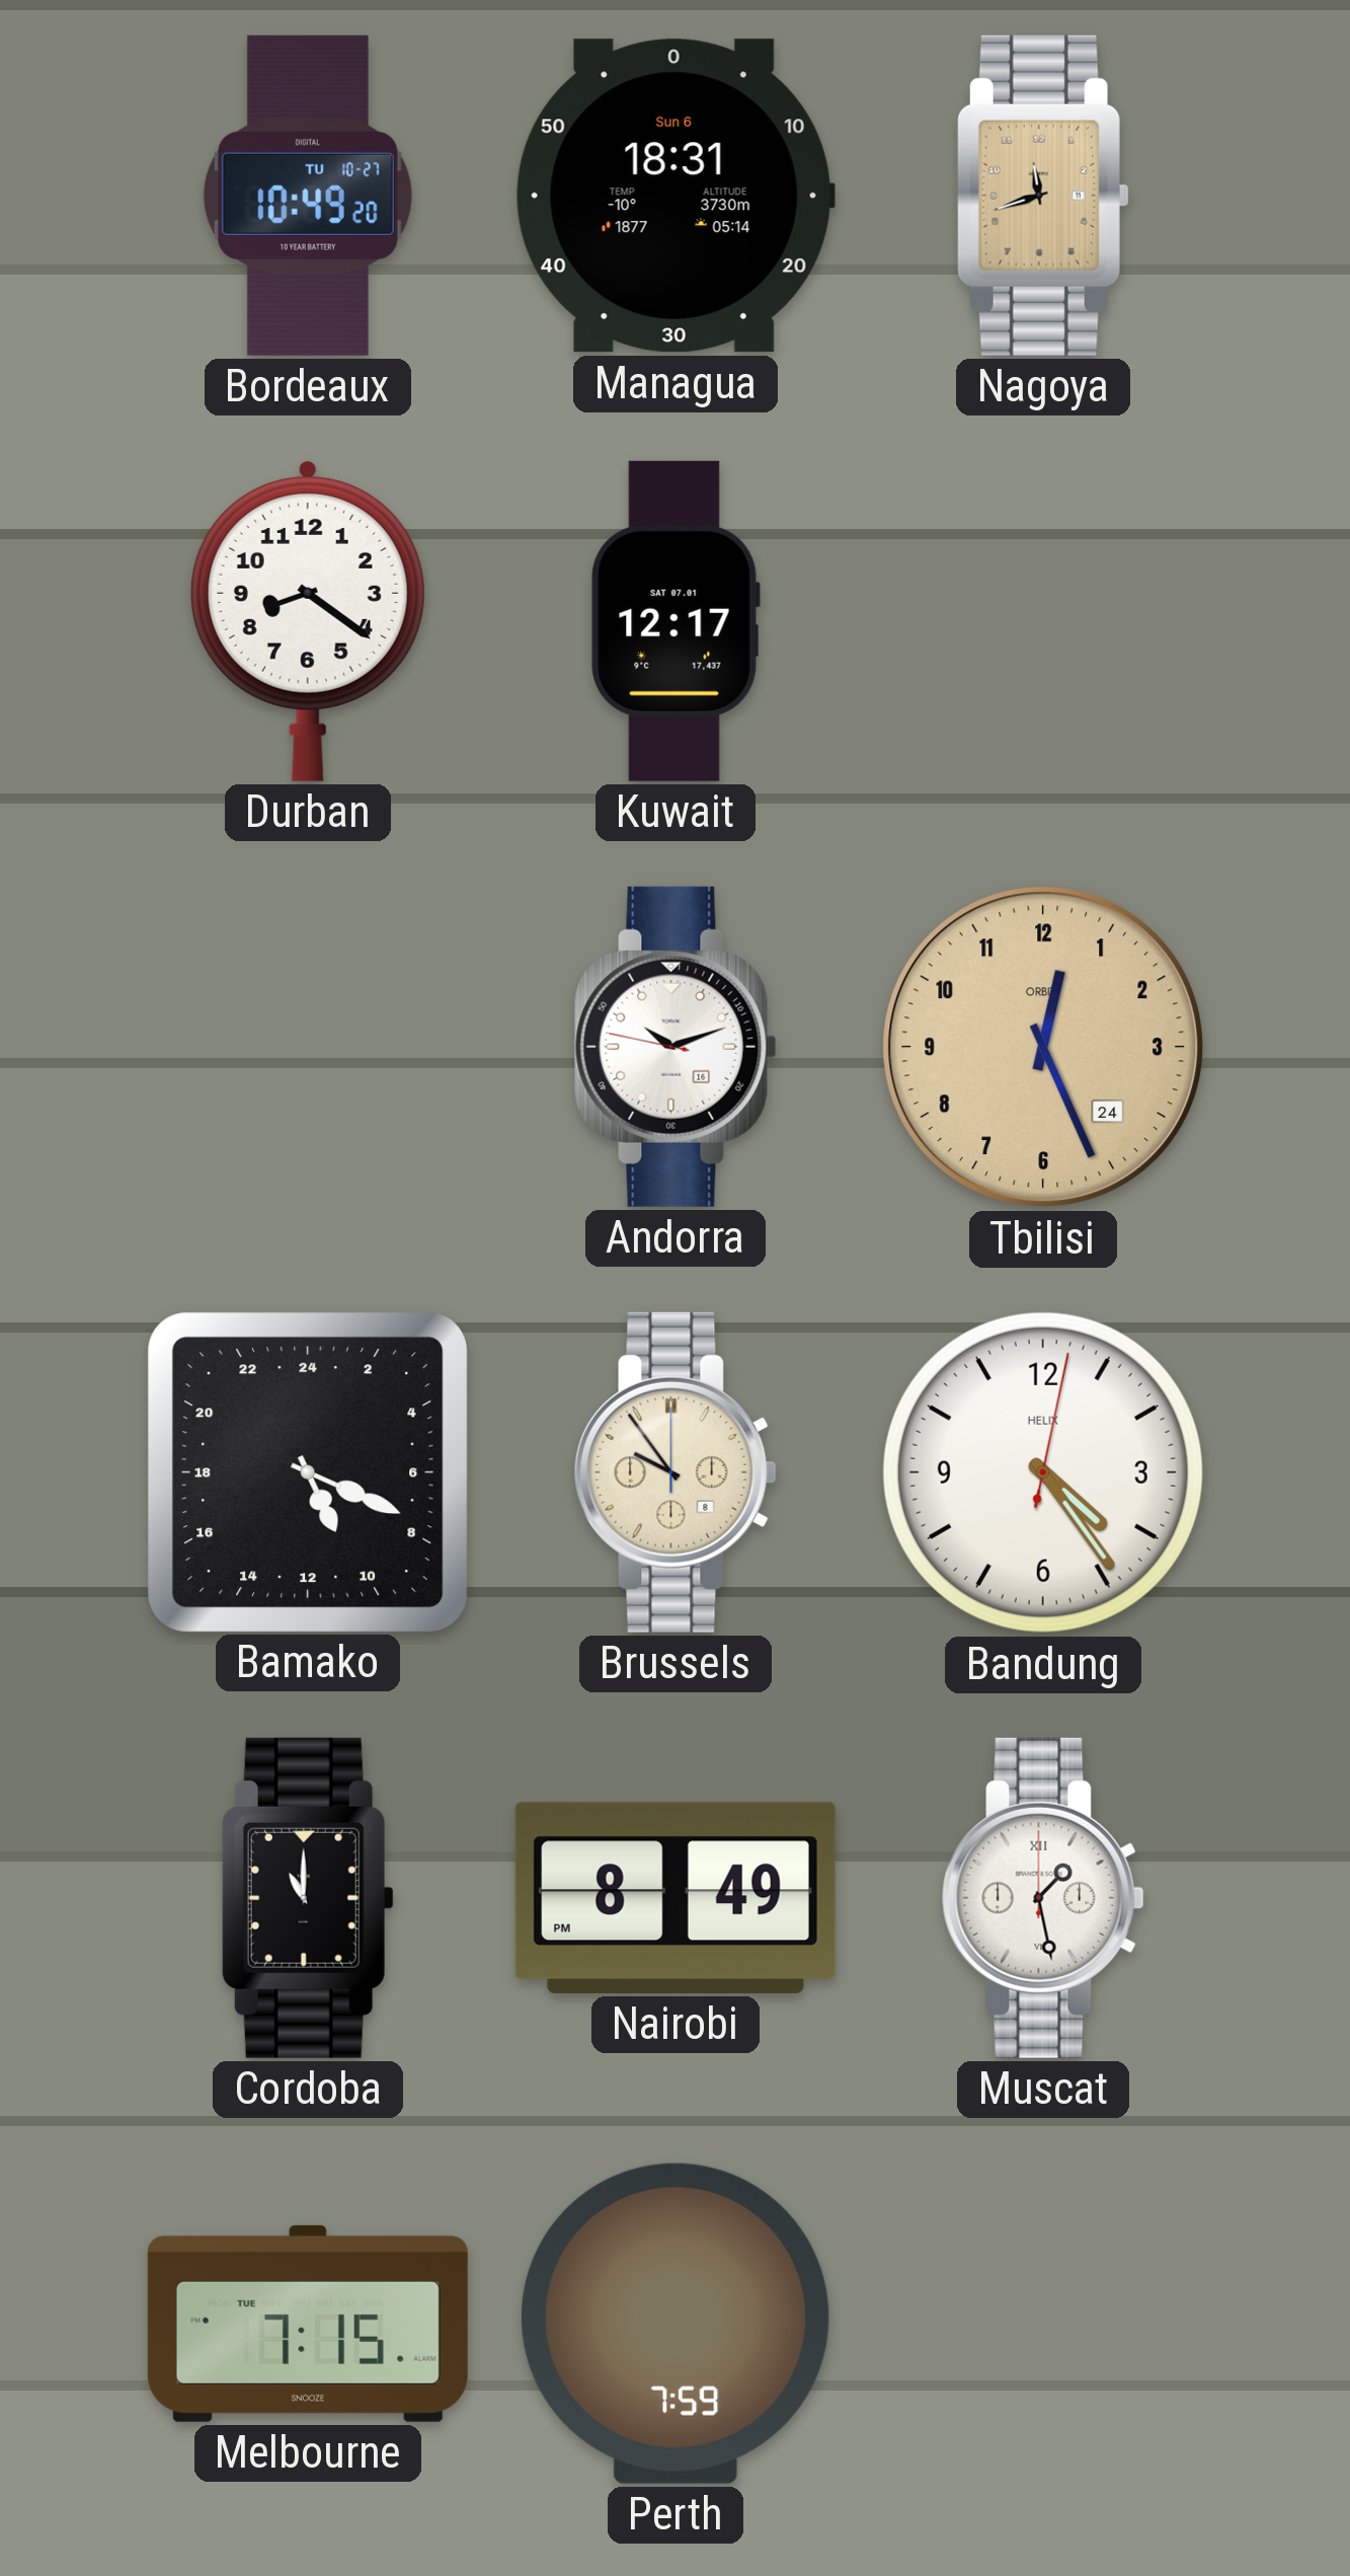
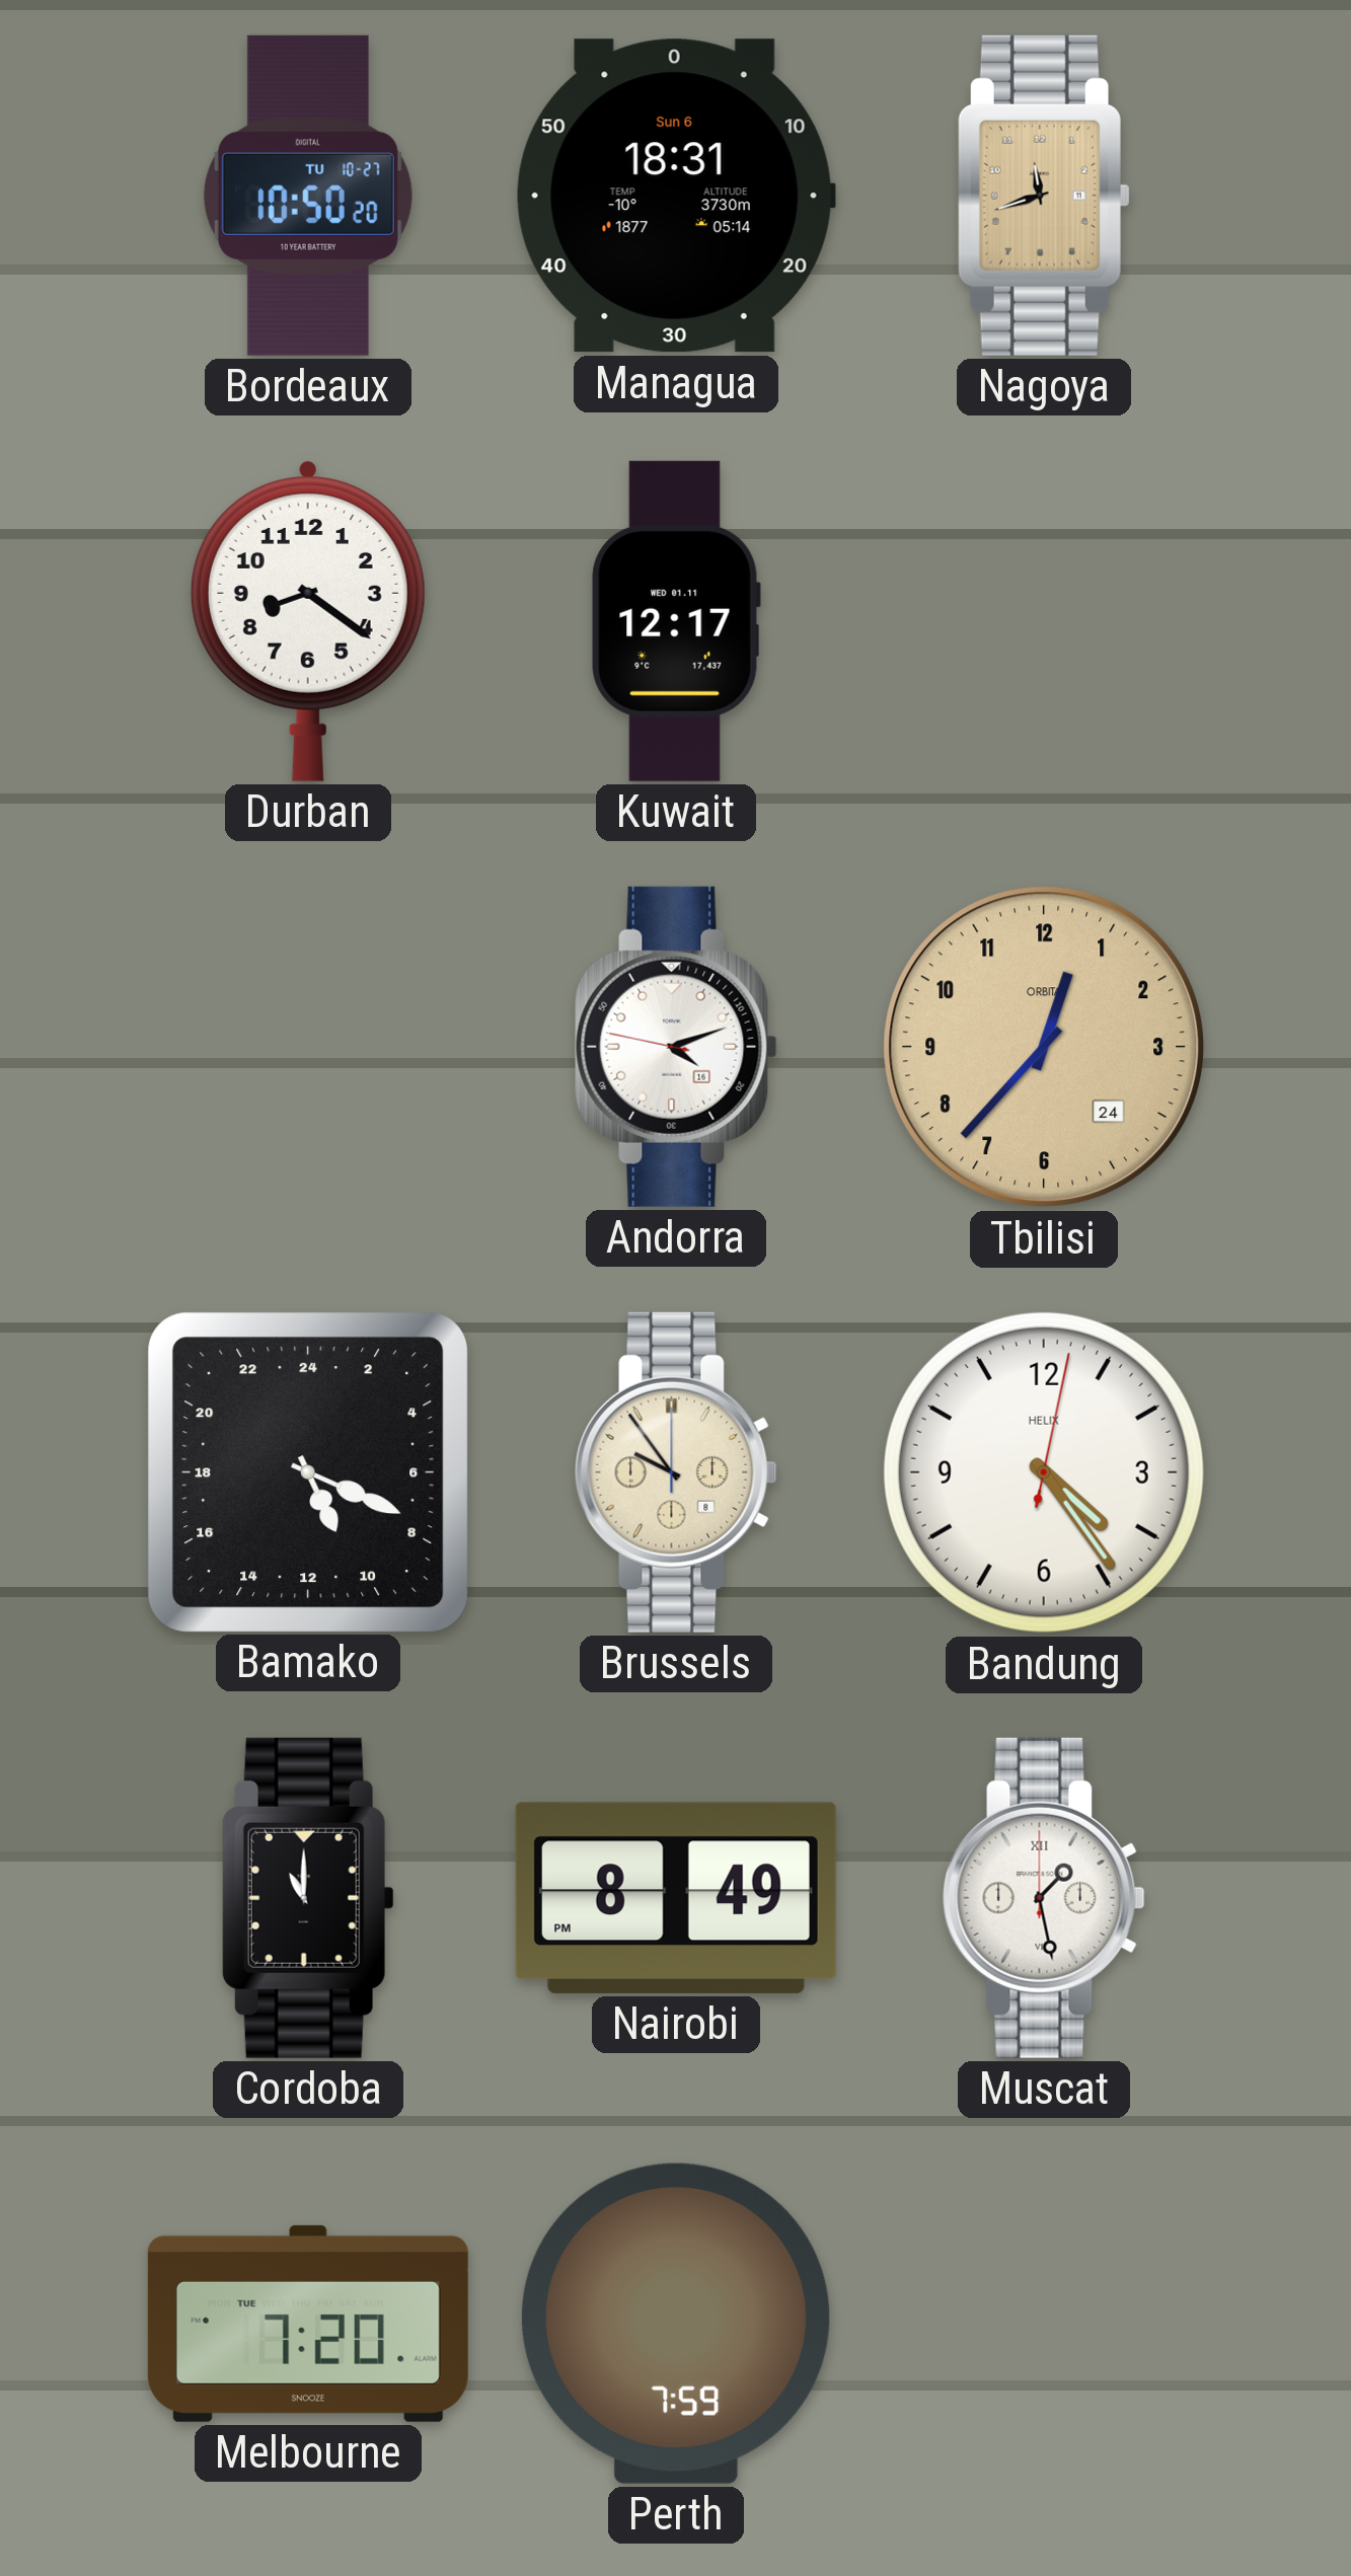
Bordeaux: 10:49 -> 10:50
Kuwait date: SAT 07.01 -> WED 01.11
Andorra: 10:11 -> 4:11
Tbilisi: 12:26 -> 12:37
Melbourne: 7:15 -> 7:20
